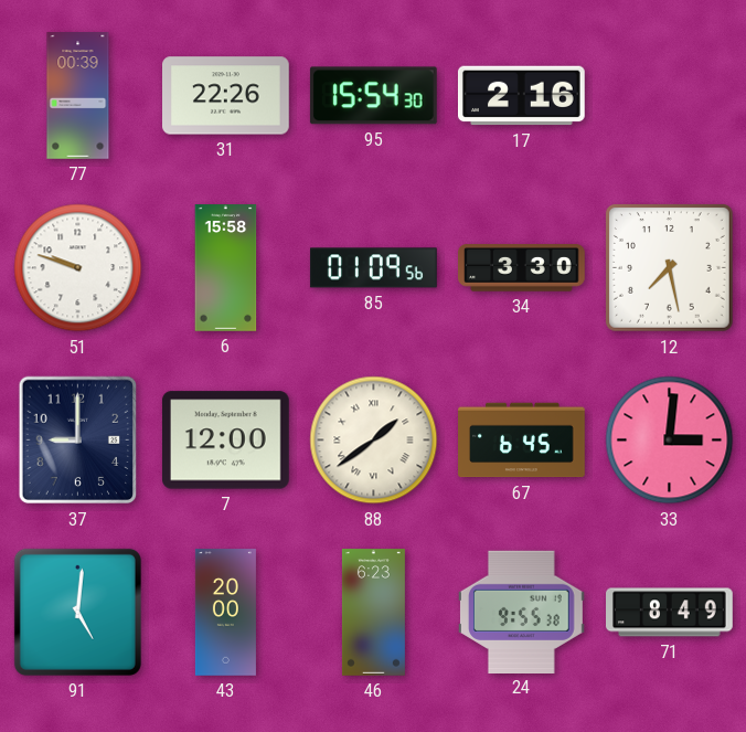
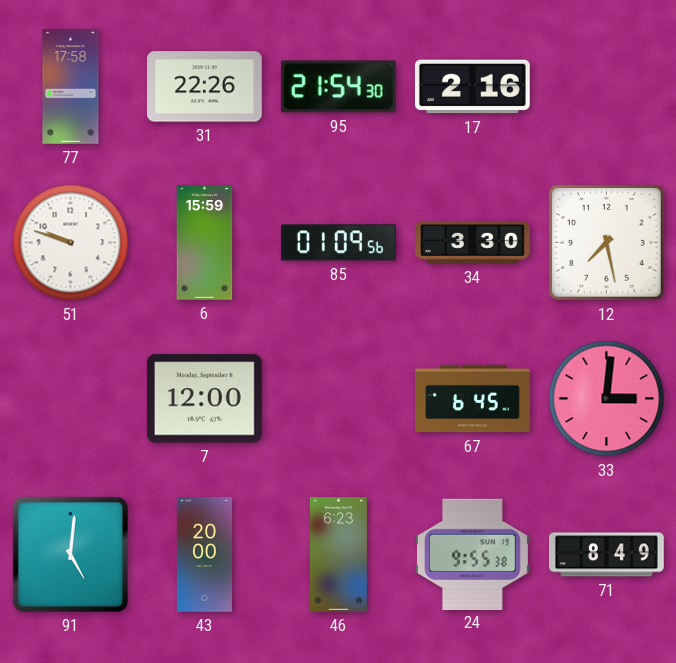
77: 00:39 -> 17:58
95: 15:54 -> 21:54
6: 15:58 -> 15:59
37: 9:00 -> none
88: 1:39 -> none
